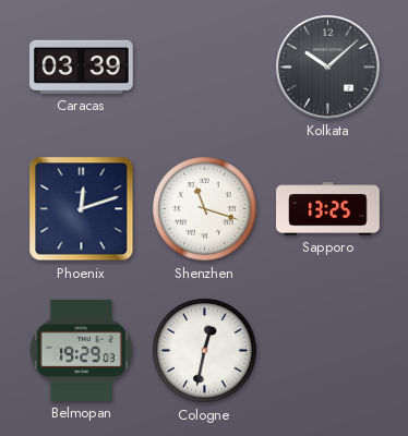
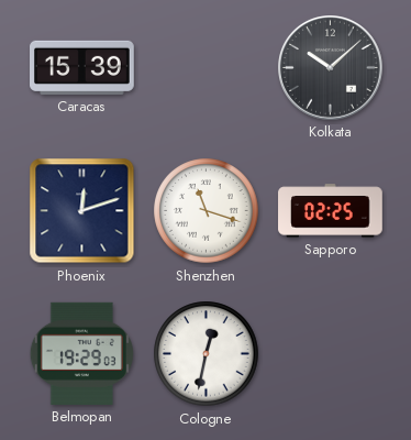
Caracas: 03:39 -> 15:39
Sapporo: 13:25 -> 02:25
